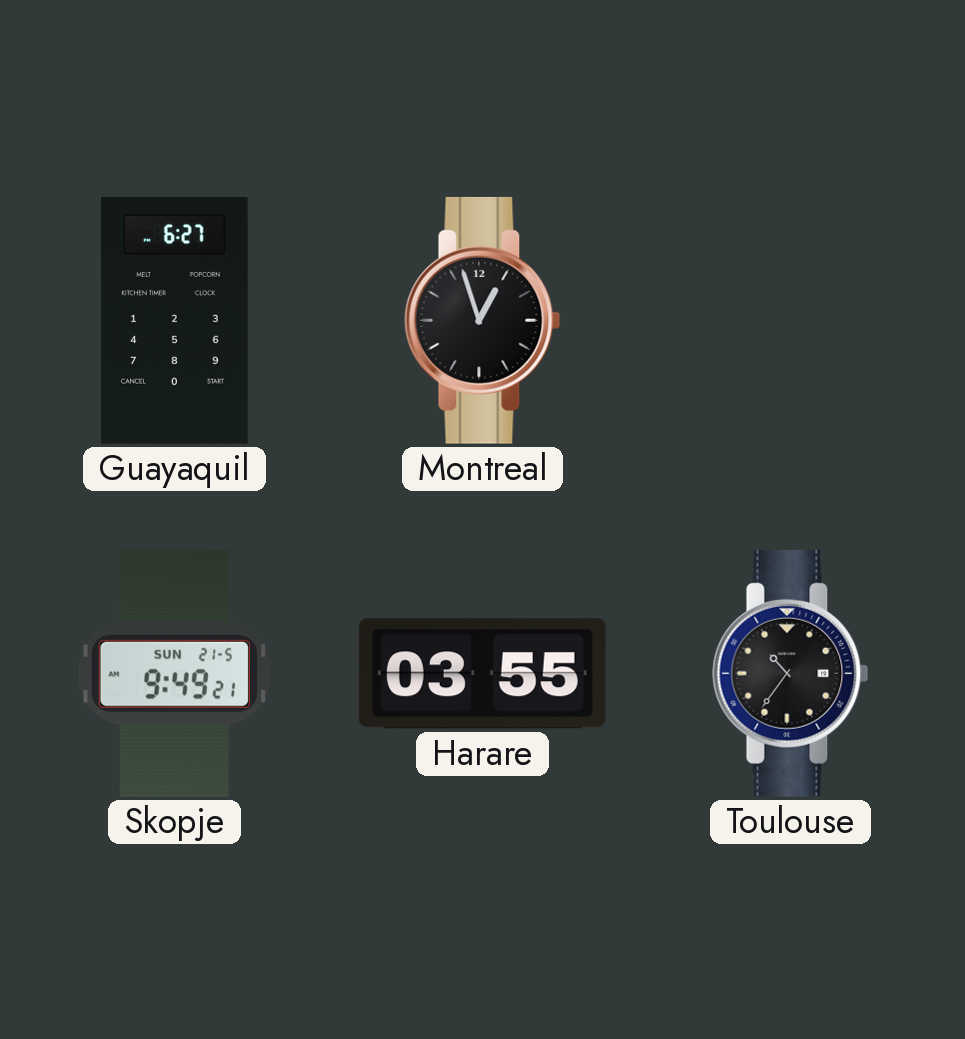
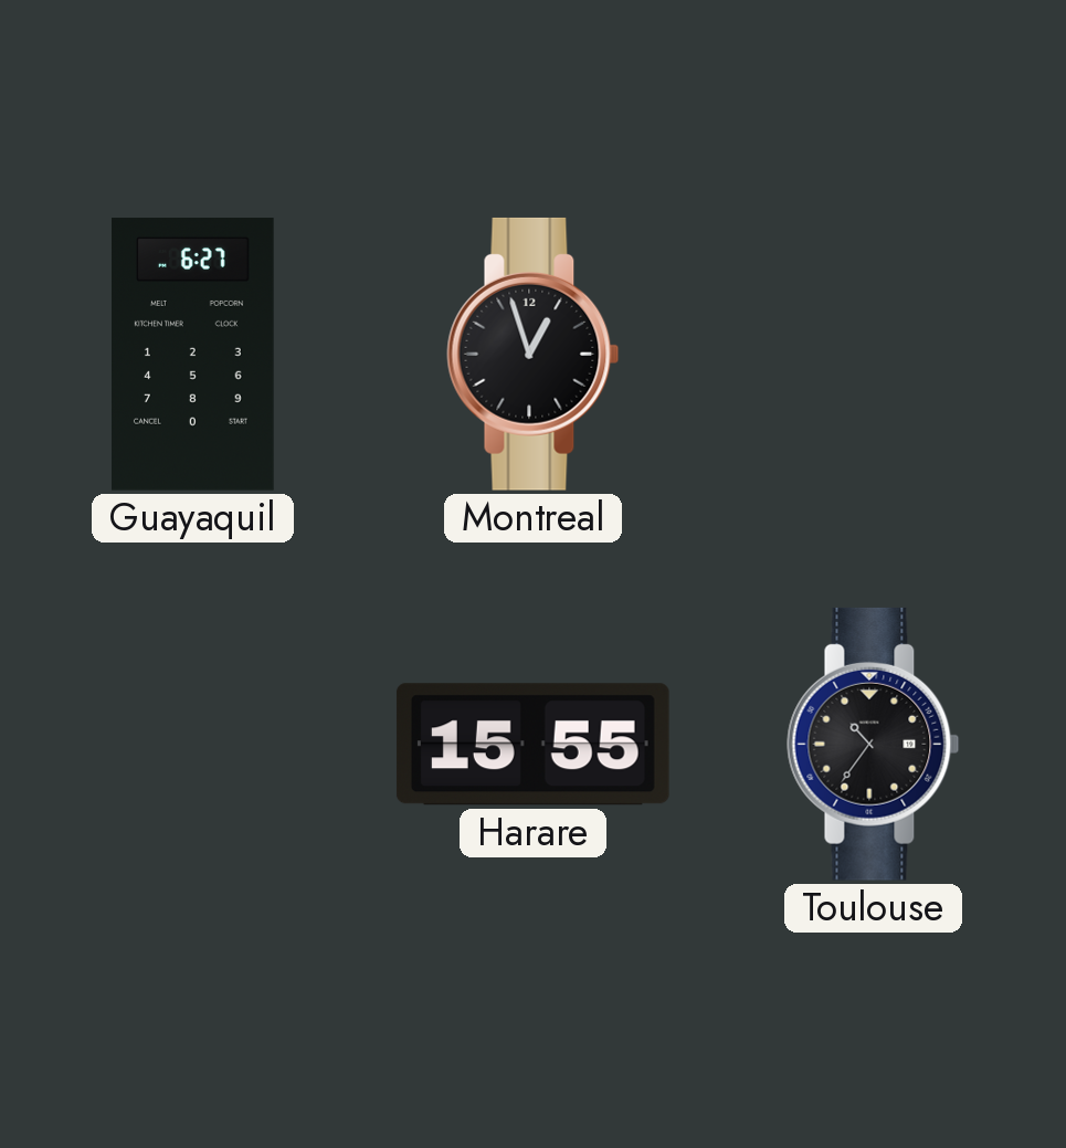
Skopje: 9:49 -> none
Harare: 03:55 -> 15:55
